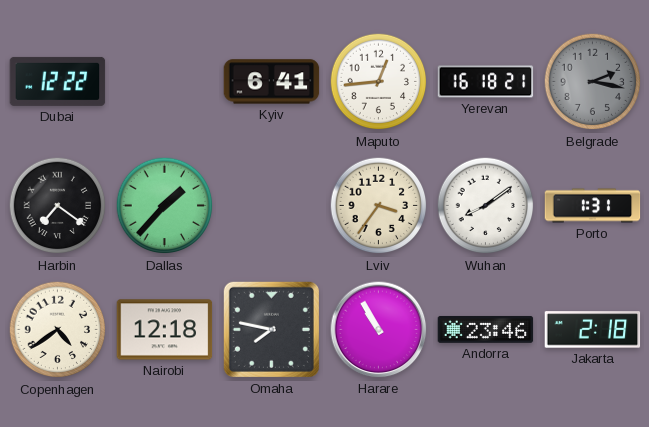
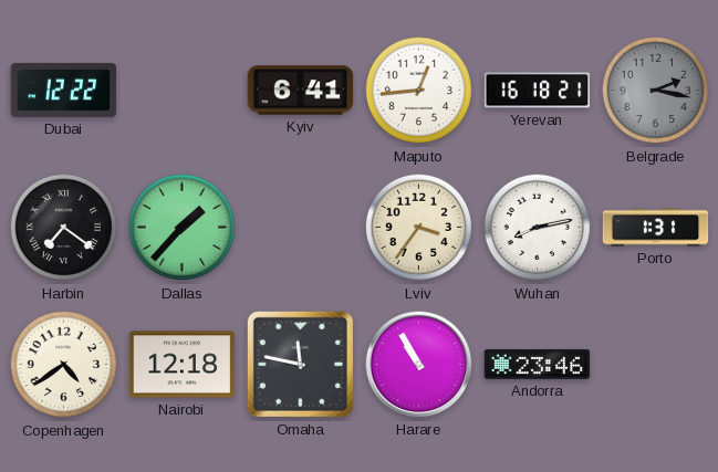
Wuhan: 8:09 -> 8:13
Omaha: 7:47 -> 11:47
Jakarta: 2:18 -> none
